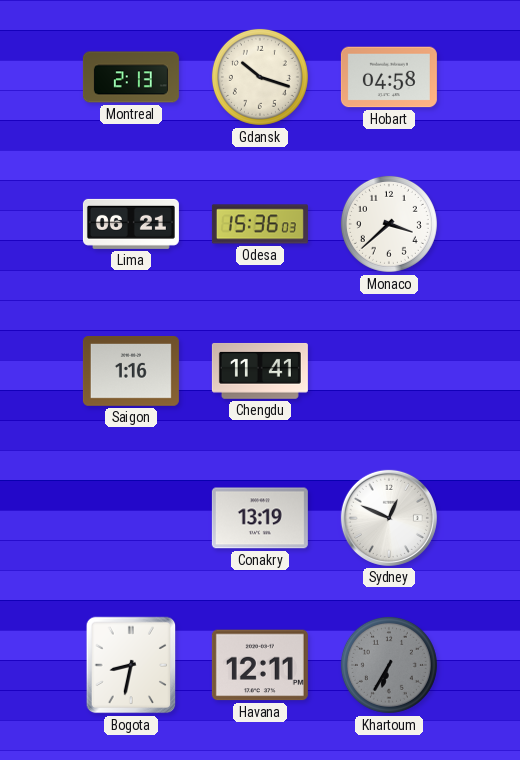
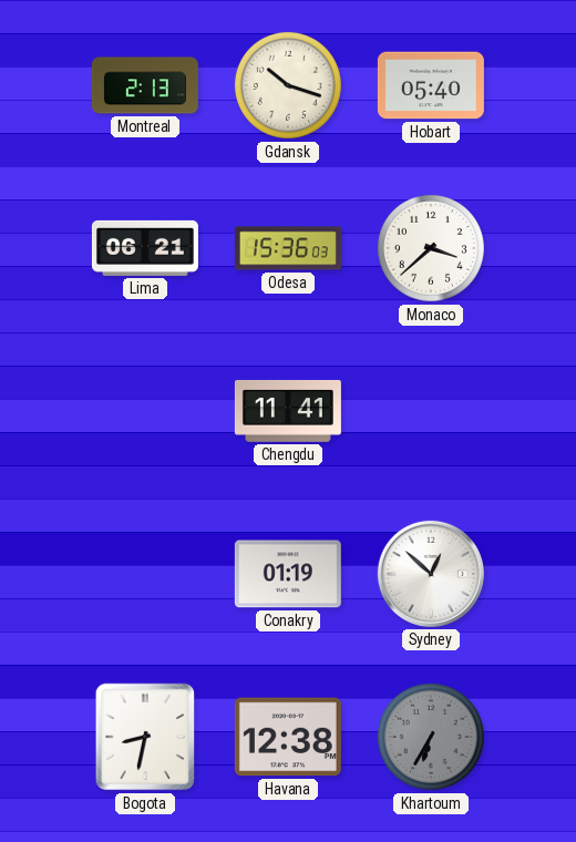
Hobart: 04:58 -> 05:40
Saigon: 1:16 -> none
Conakry: 13:19 -> 01:19
Sydney: 12:49 -> 12:52
Havana: 12:11 -> 12:38
